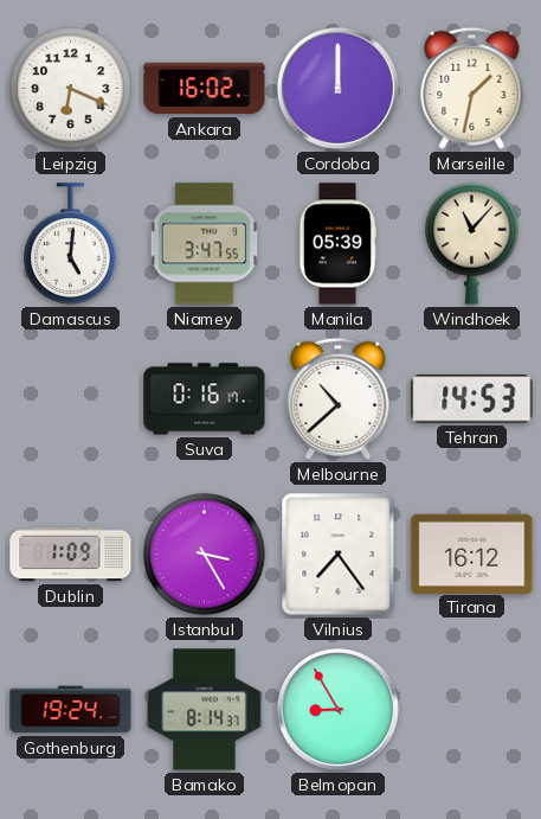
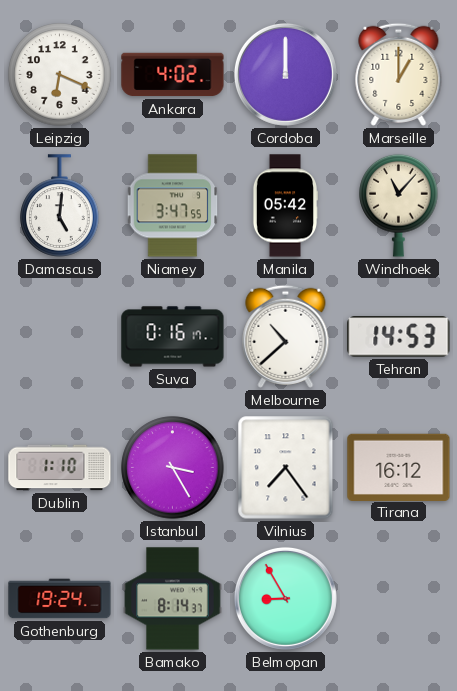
Ankara: 16:02 -> 4:02
Marseille: 1:32 -> 1:00
Manila: 05:39 -> 05:42
Dublin: 1:09 -> 1:10
